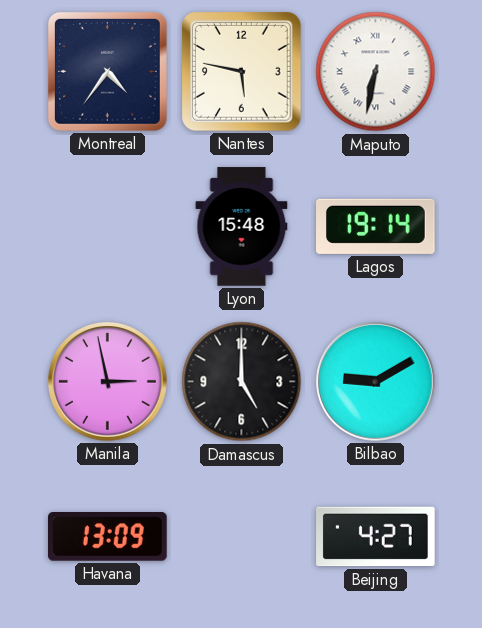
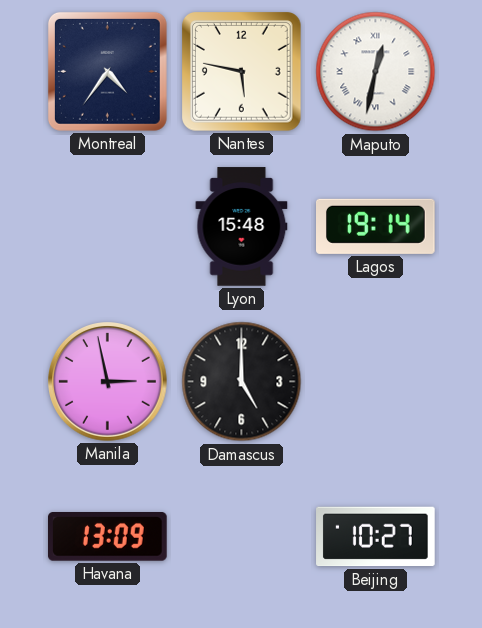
Maputo: 6:32 -> 12:32
Bilbao: 9:10 -> none
Beijing: 4:27 -> 10:27
